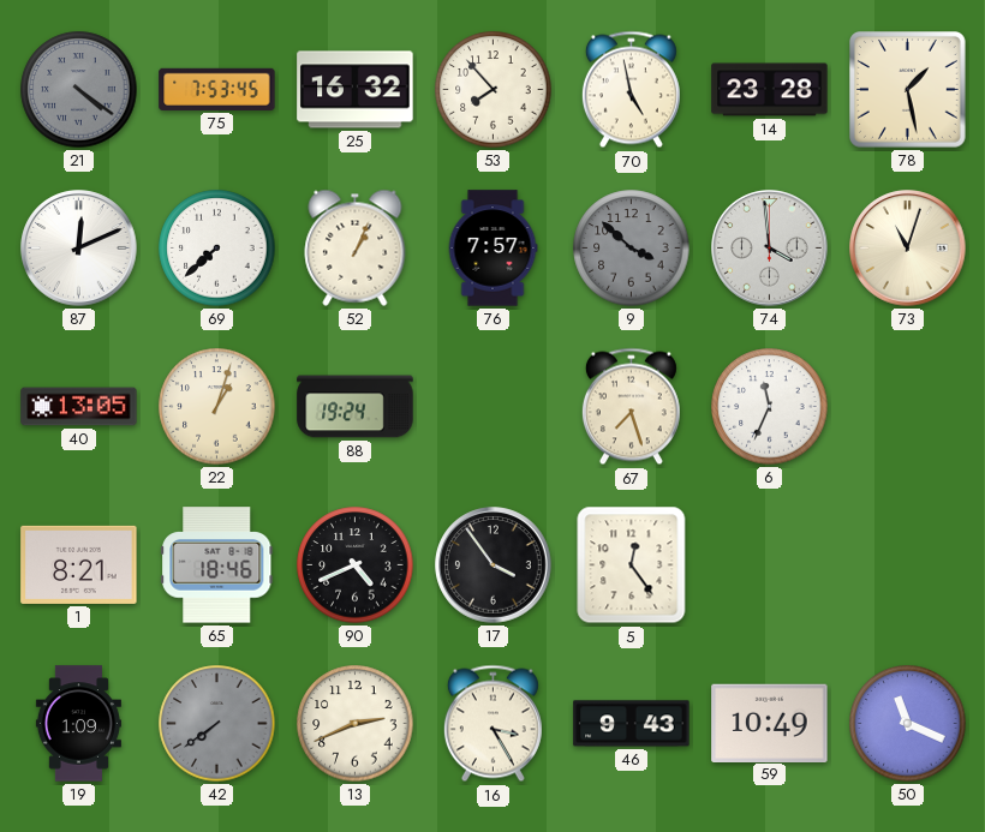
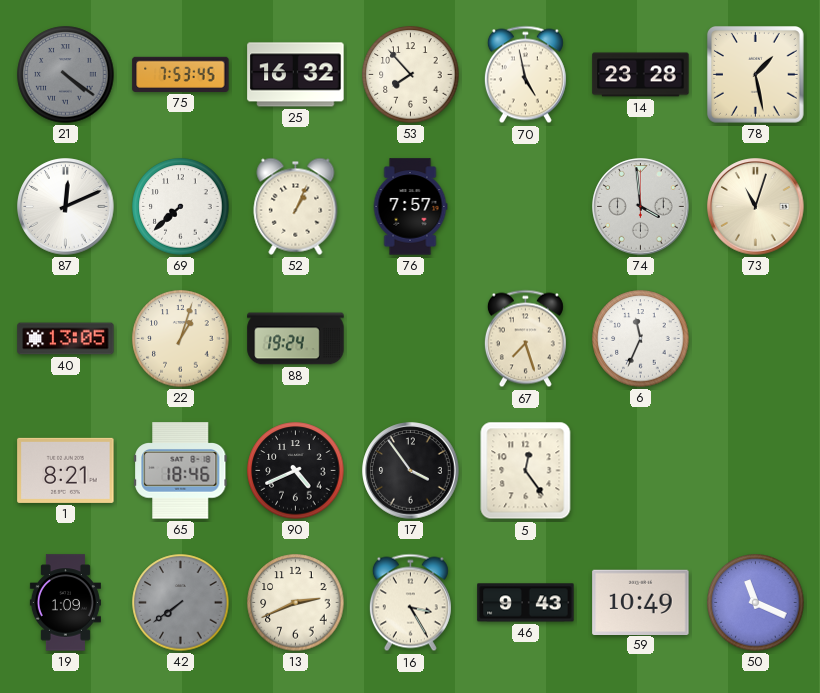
9: 3:52 -> none
